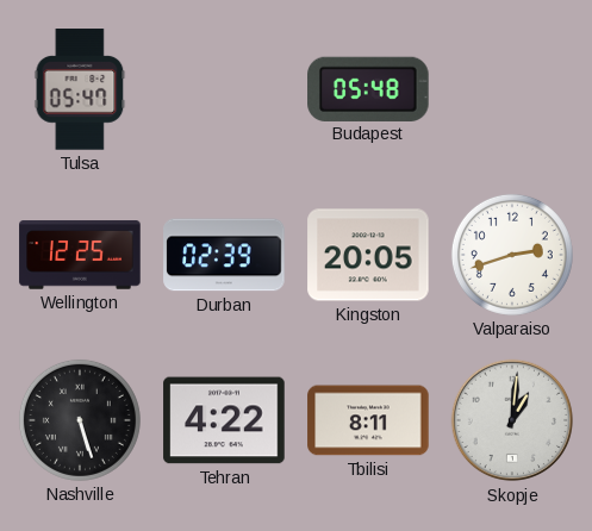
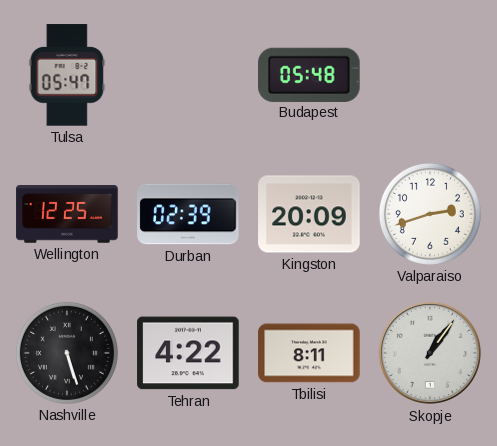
Kingston: 20:05 -> 20:09
Skopje: 1:01 -> 1:06
